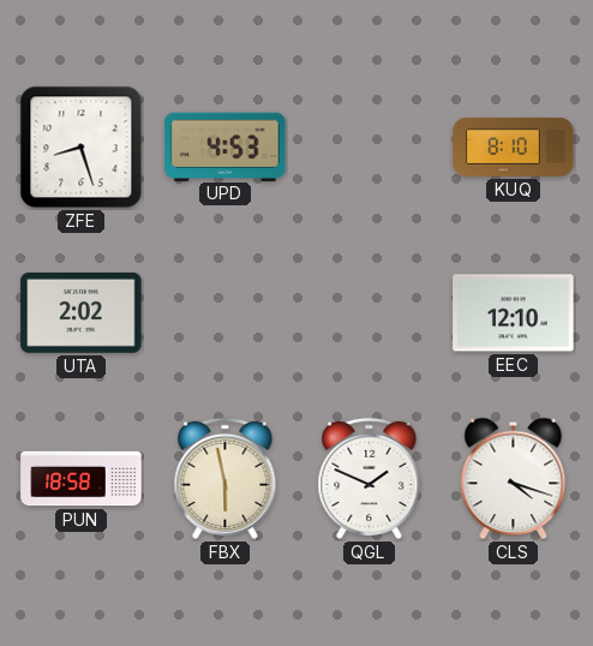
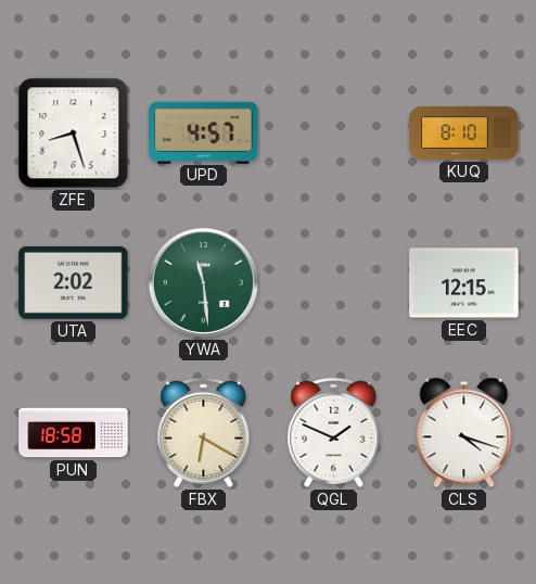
UPD: 4:53 -> 4:57
YWA: none -> 11:29
EEC: 12:10 -> 12:15
FBX: 5:58 -> 6:20
